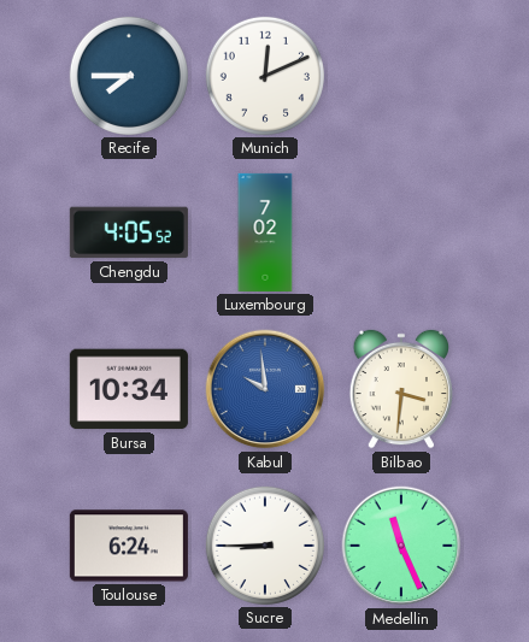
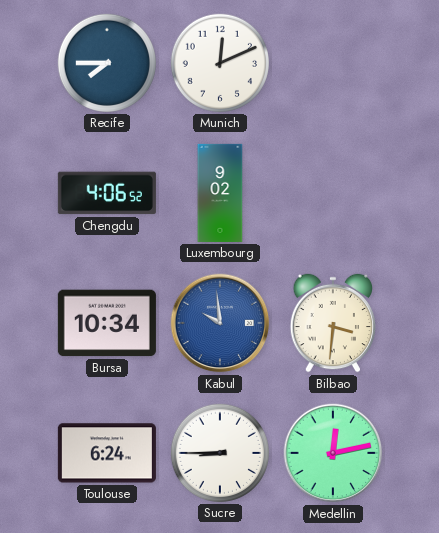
Chengdu: 4:05 -> 4:06
Luxembourg: 7:02 -> 9:02
Medellin: 11:26 -> 12:13
